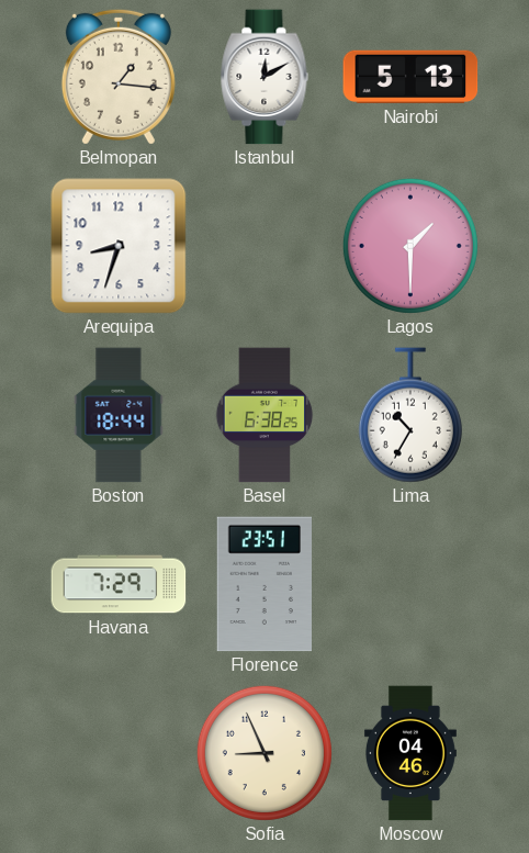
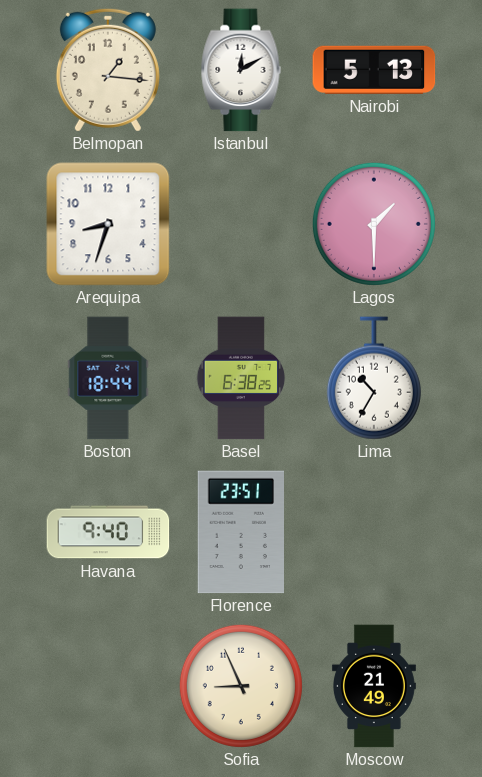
Havana: 7:29 -> 9:40
Moscow: 04:46 -> 21:49
